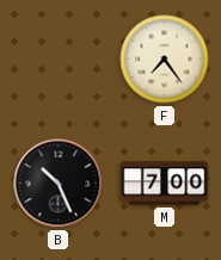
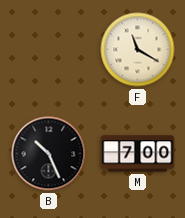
F: 7:24 -> 11:20
